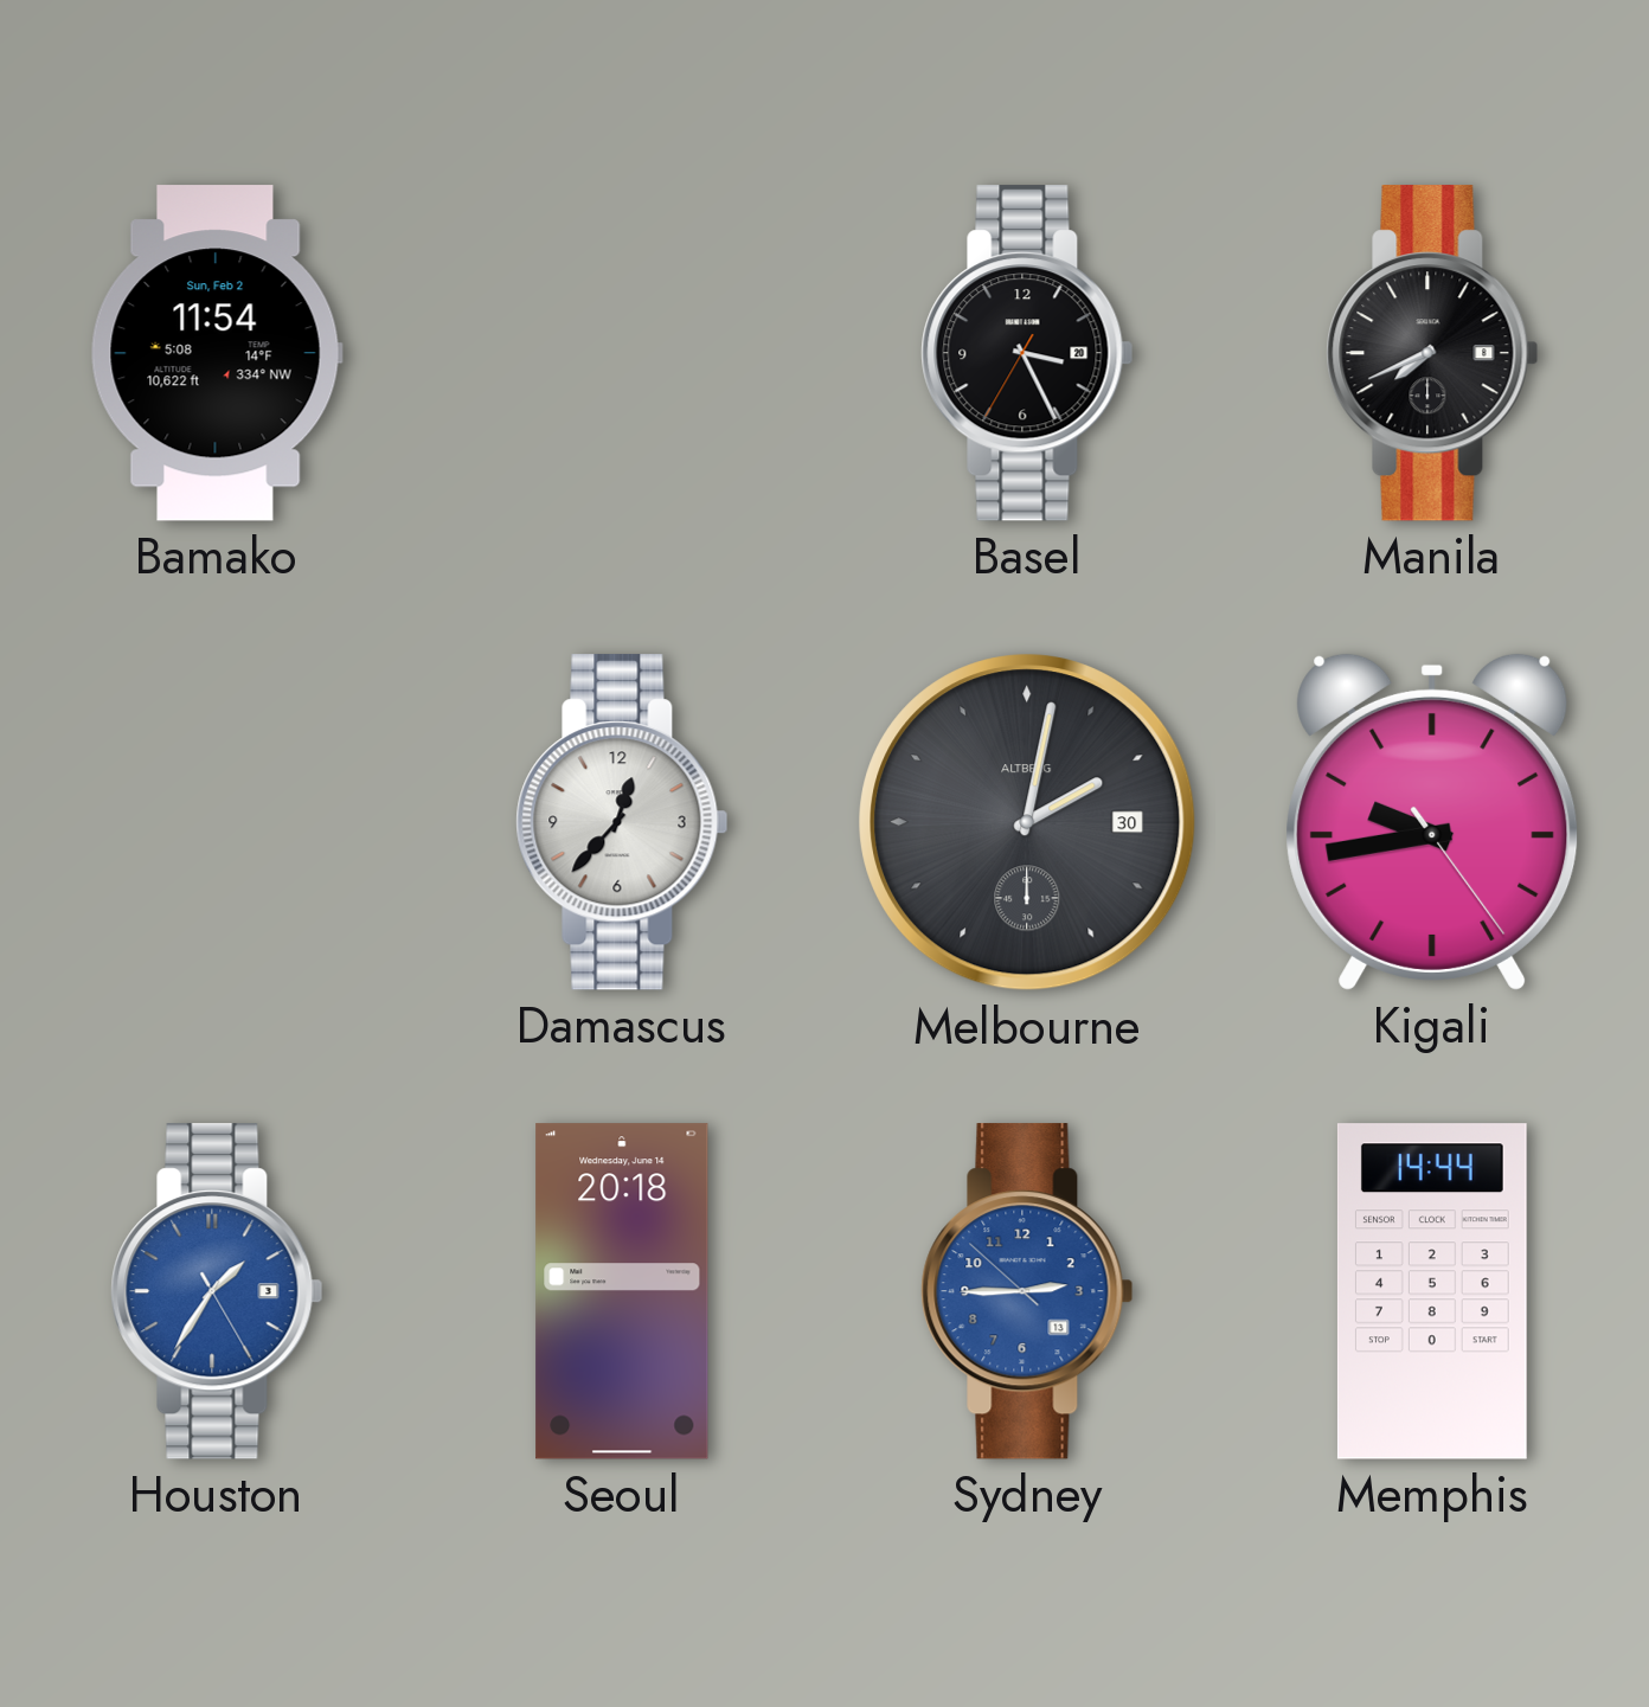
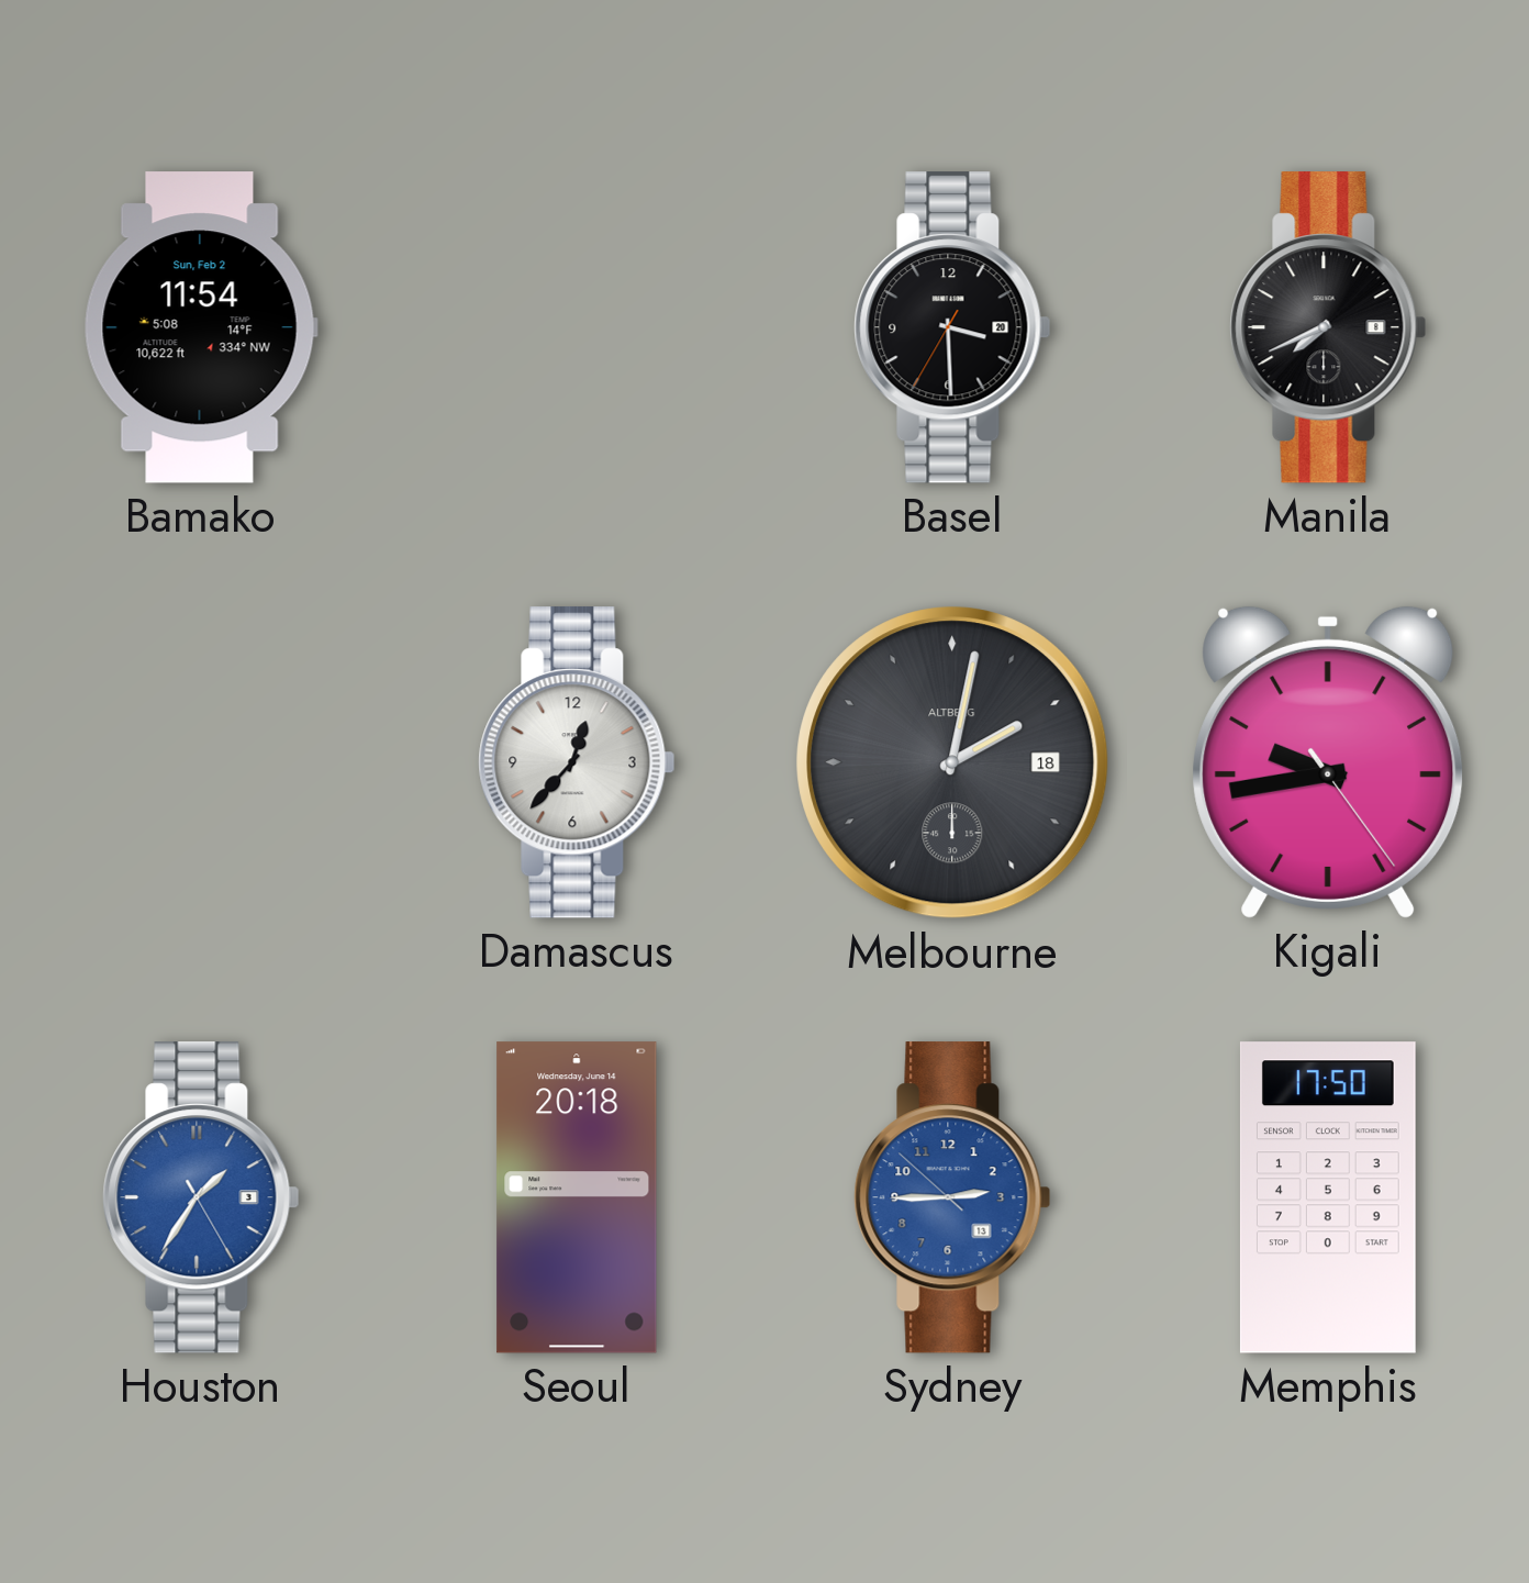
Basel: 3:25 -> 3:29
Melbourne date: 30 -> 18
Memphis: 14:44 -> 17:50
